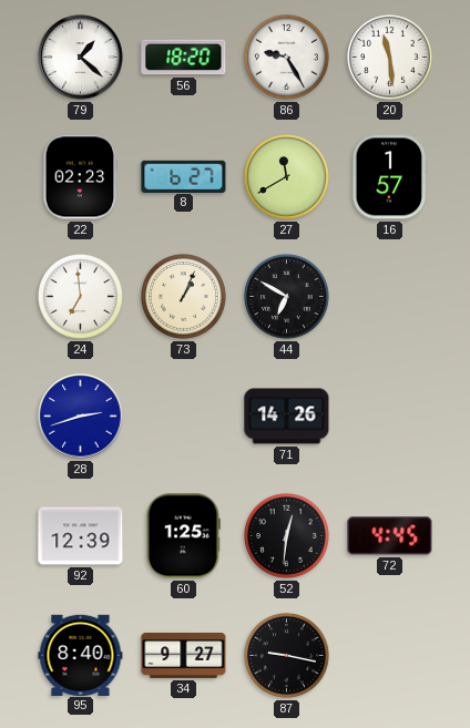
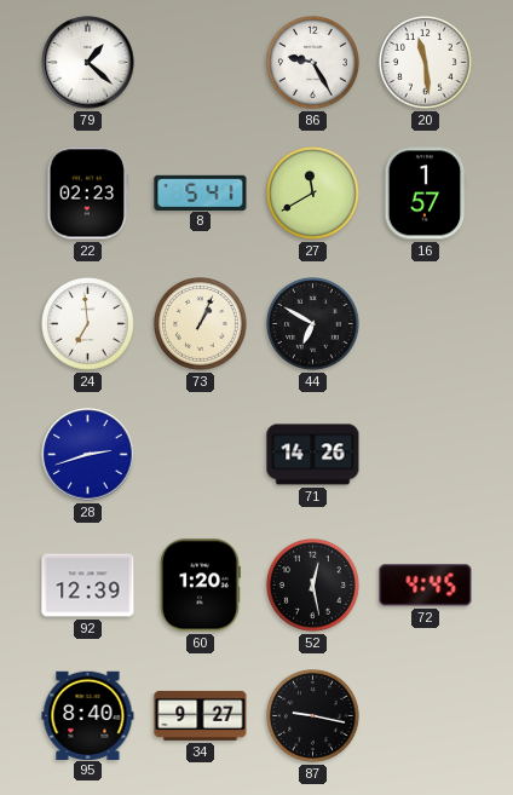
56: 18:20 -> none
8: 6:27 -> 5:41
60: 1:25 -> 1:20
52: 12:31 -> 12:28
